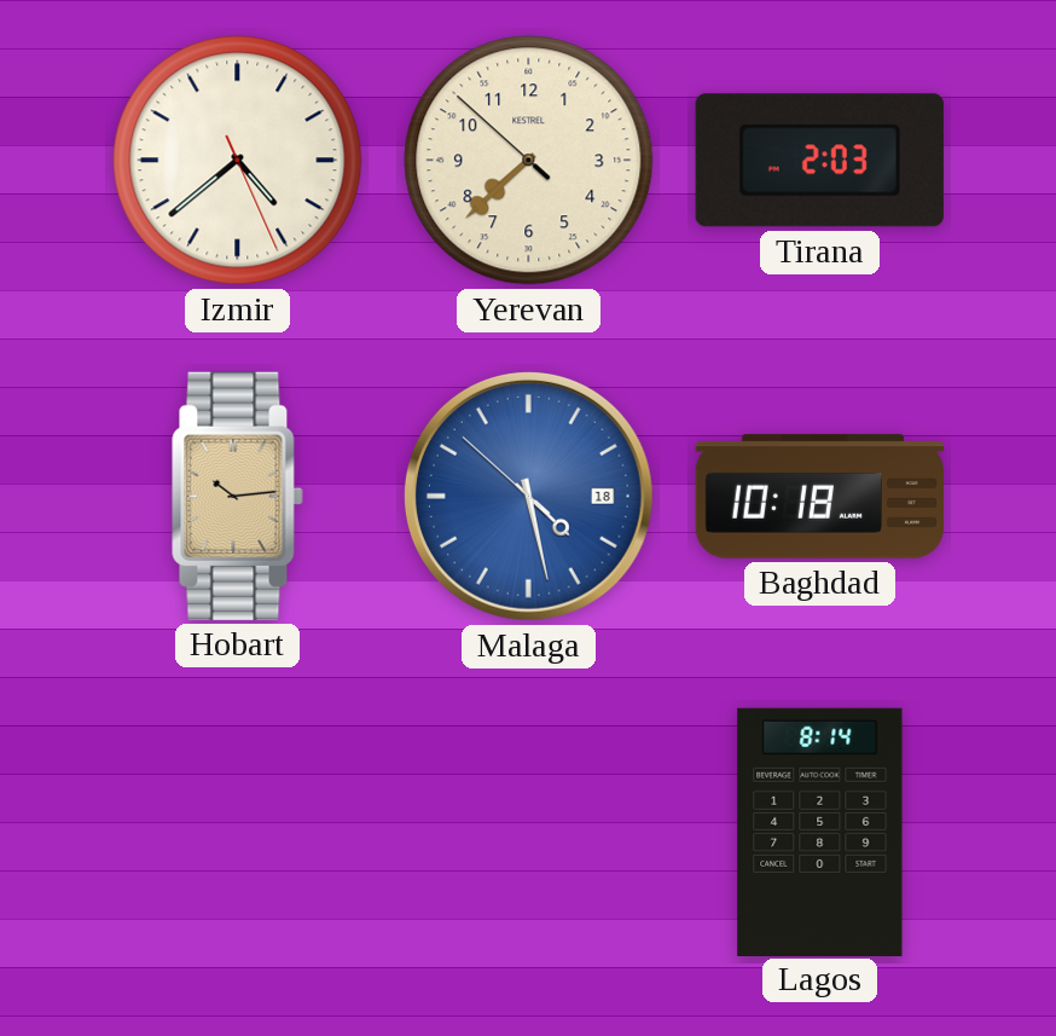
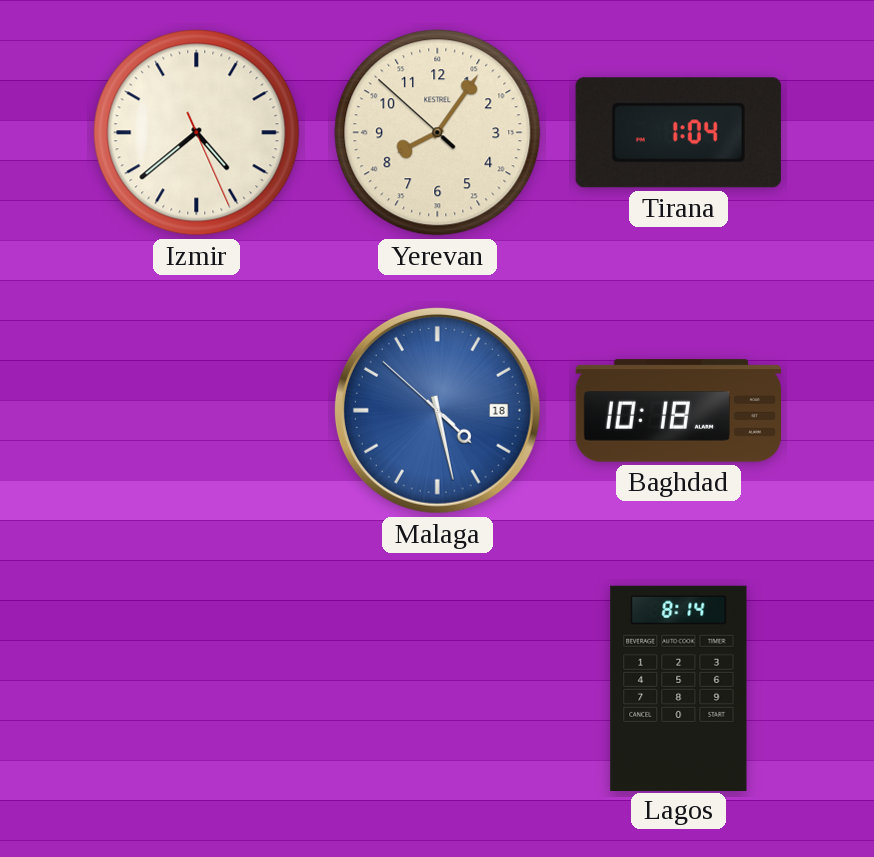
Yerevan: 7:37 -> 8:05
Tirana: 2:03 -> 1:04
Hobart: 10:14 -> none
